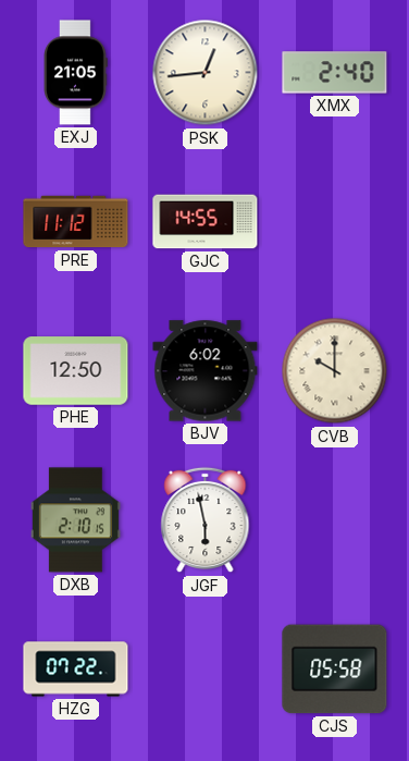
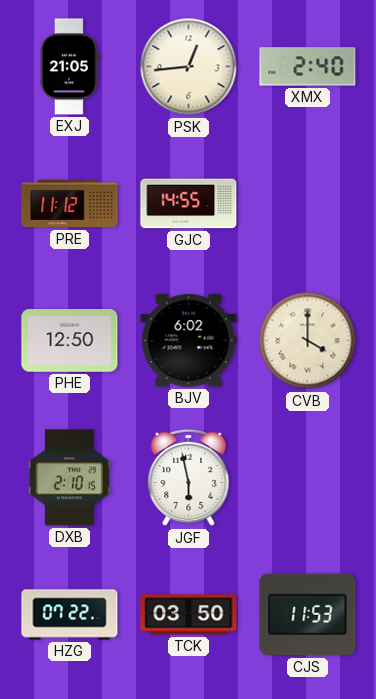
CVB: 10:00 -> 4:00
TCK: none -> 03:50
CJS: 05:58 -> 11:53
